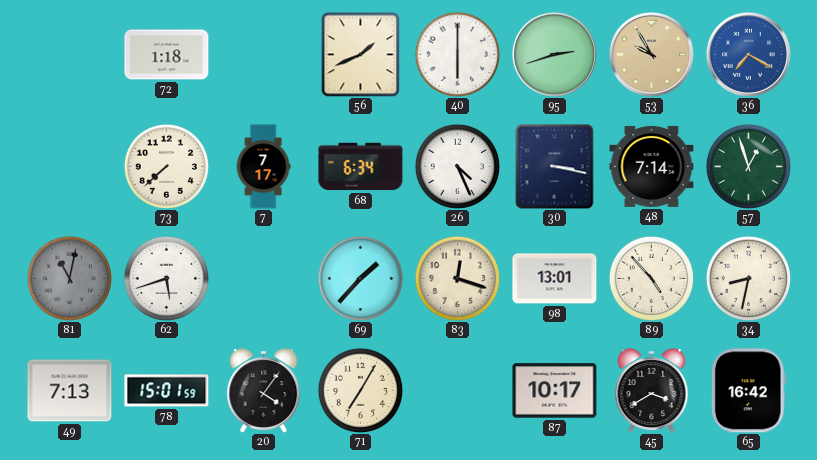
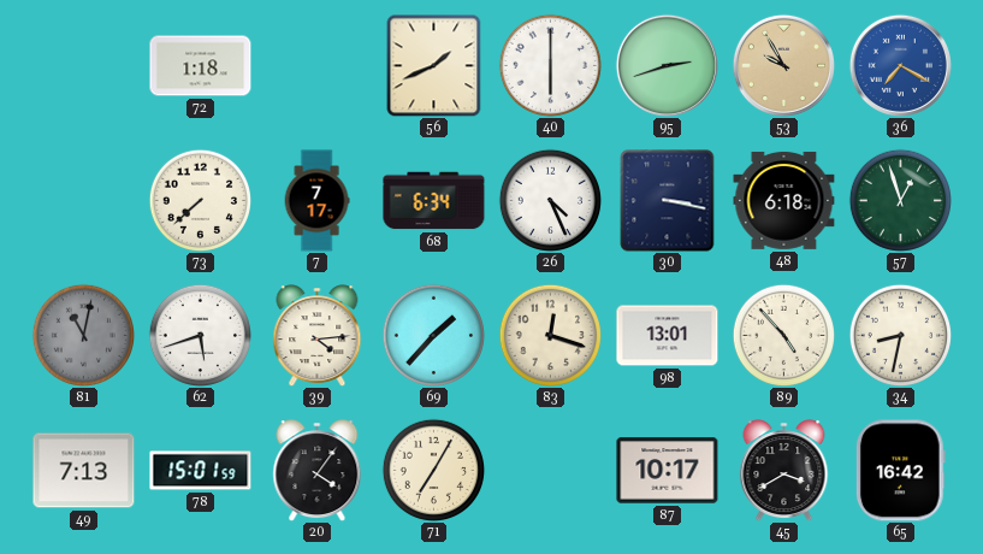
48: 7:14 -> 6:18
39: none -> 4:14
